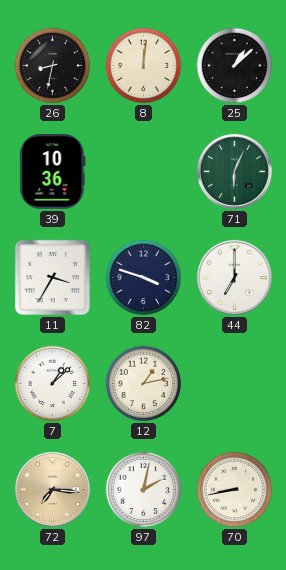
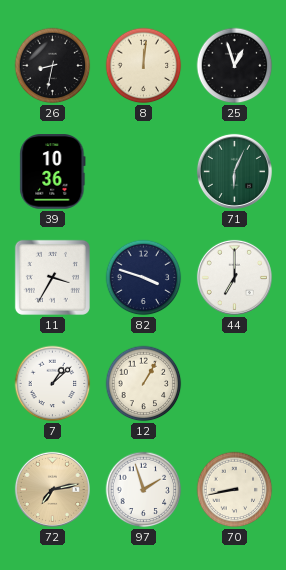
25: 1:08 -> 12:57
12: 1:13 -> 1:05
72: 7:16 -> 7:13
97: 2:02 -> 1:57
